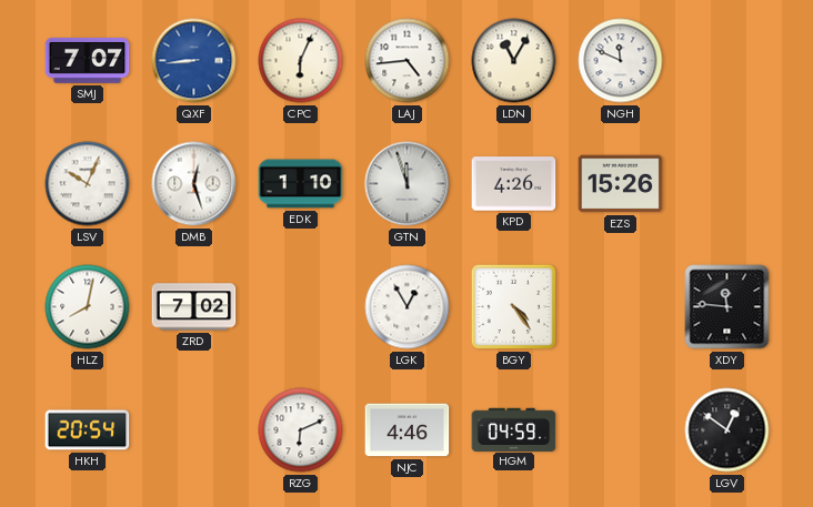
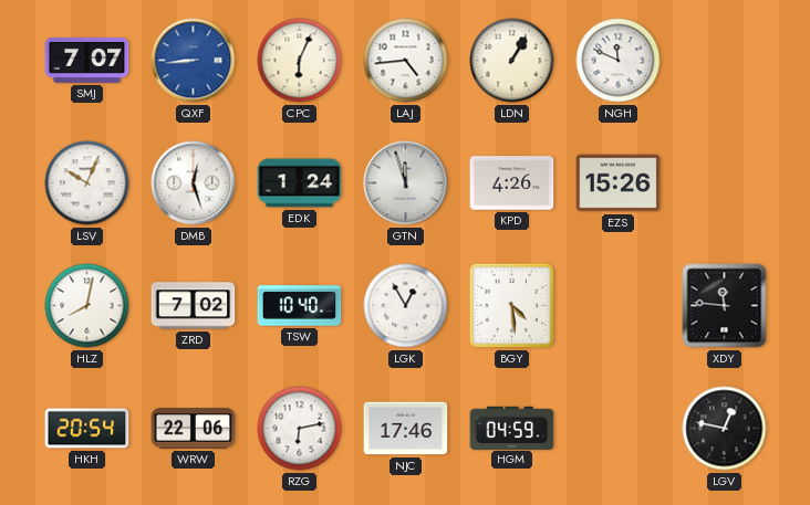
LDN: 11:05 -> 1:05
EDK: 1:10 -> 1:24
TSW: none -> 10:40
BGY: 4:24 -> 4:29
WRW: none -> 22:06
RZG: 6:11 -> 6:13
NJC: 4:46 -> 17:46
LGV: 12:51 -> 12:47
